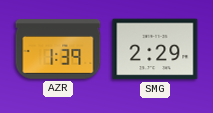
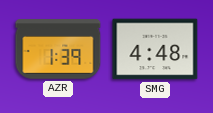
SMG: 2:29 -> 4:48
